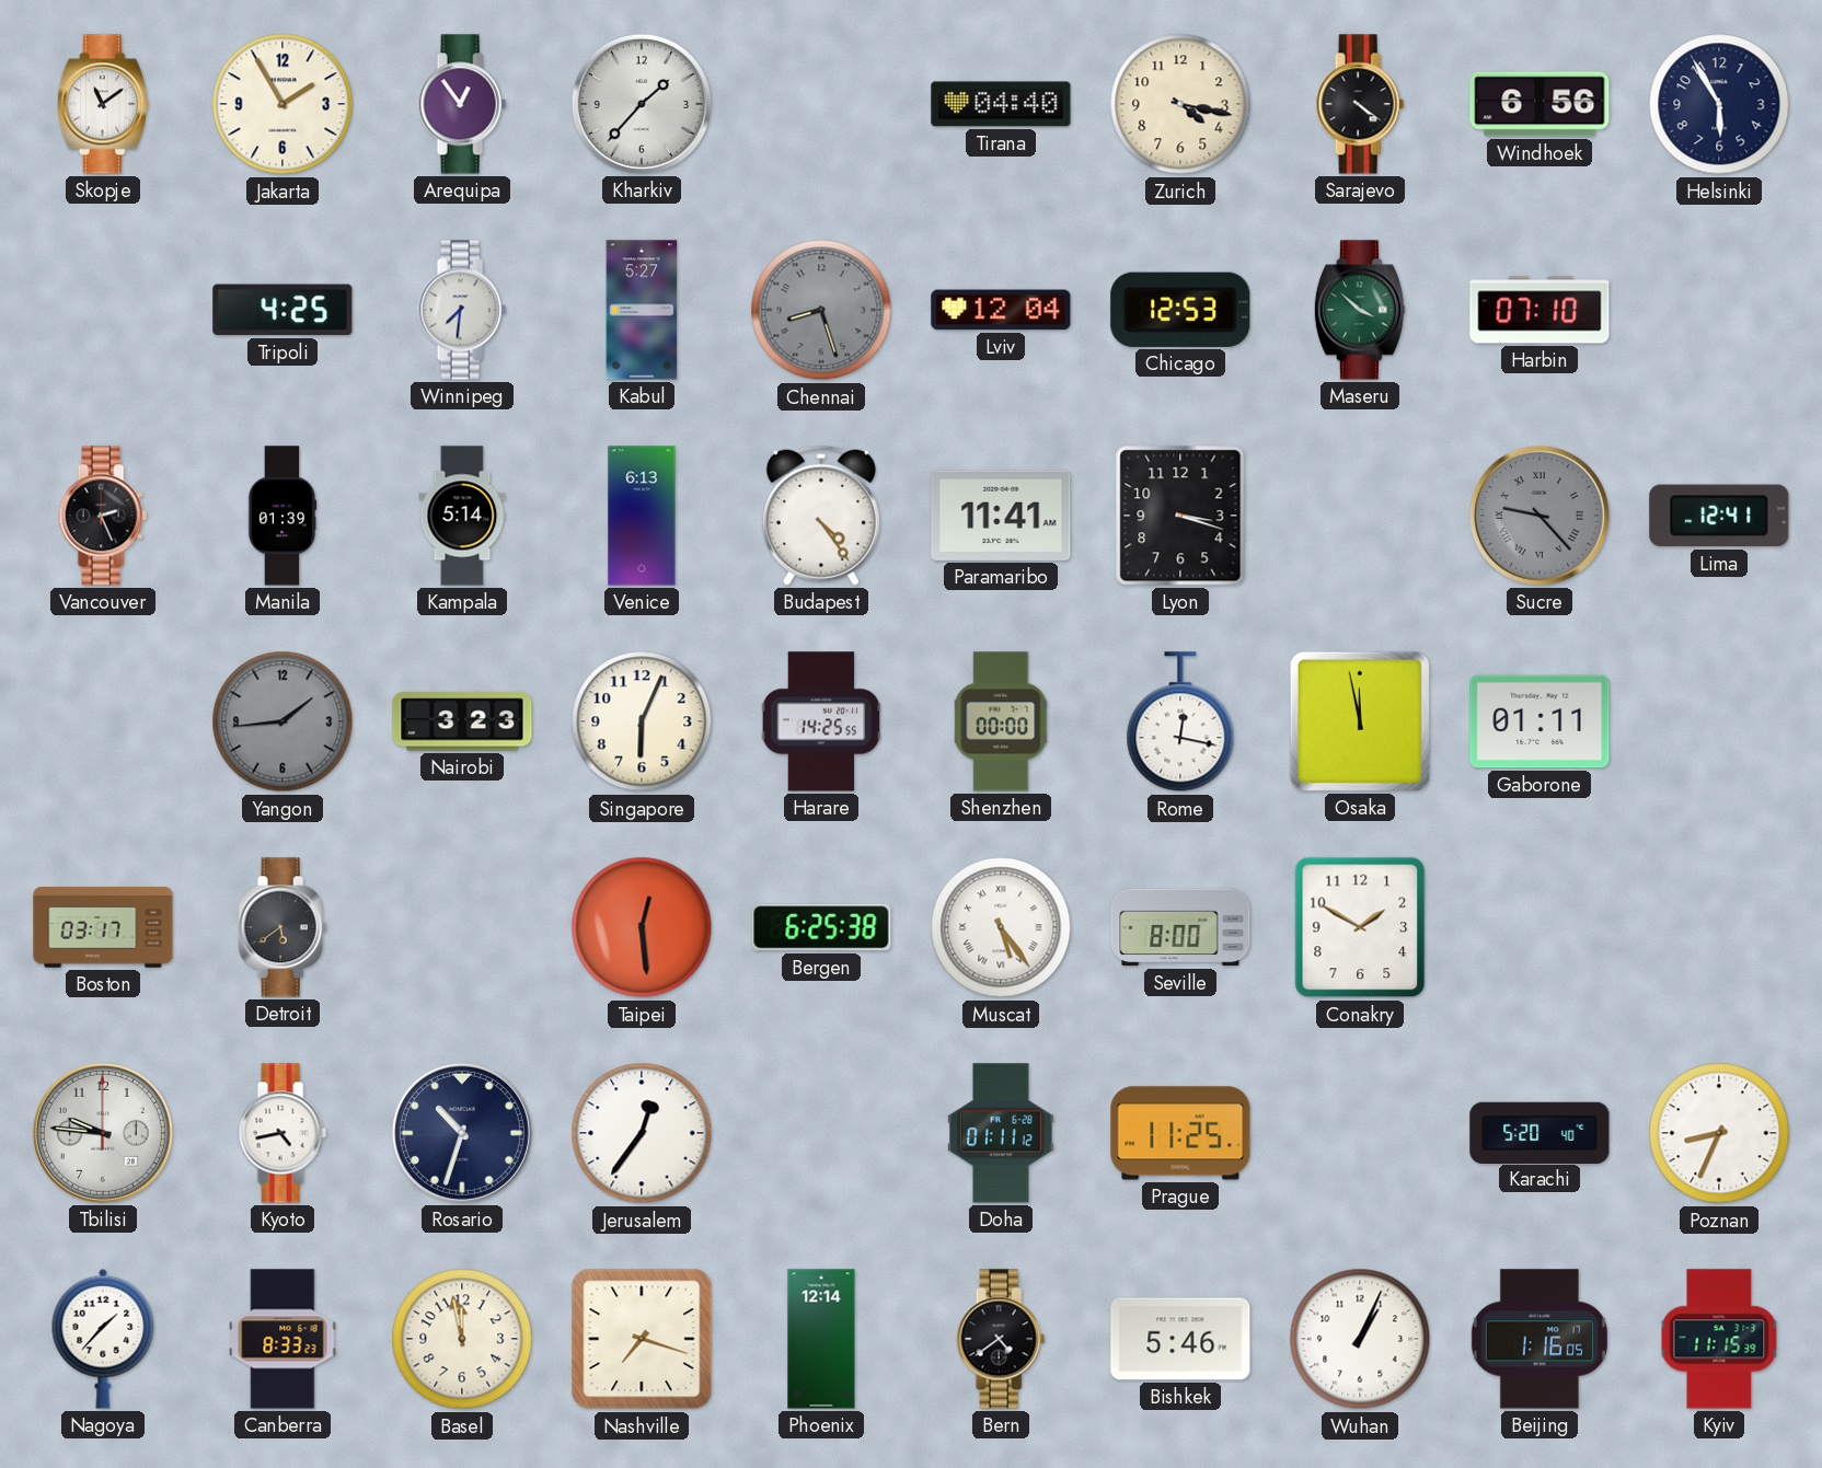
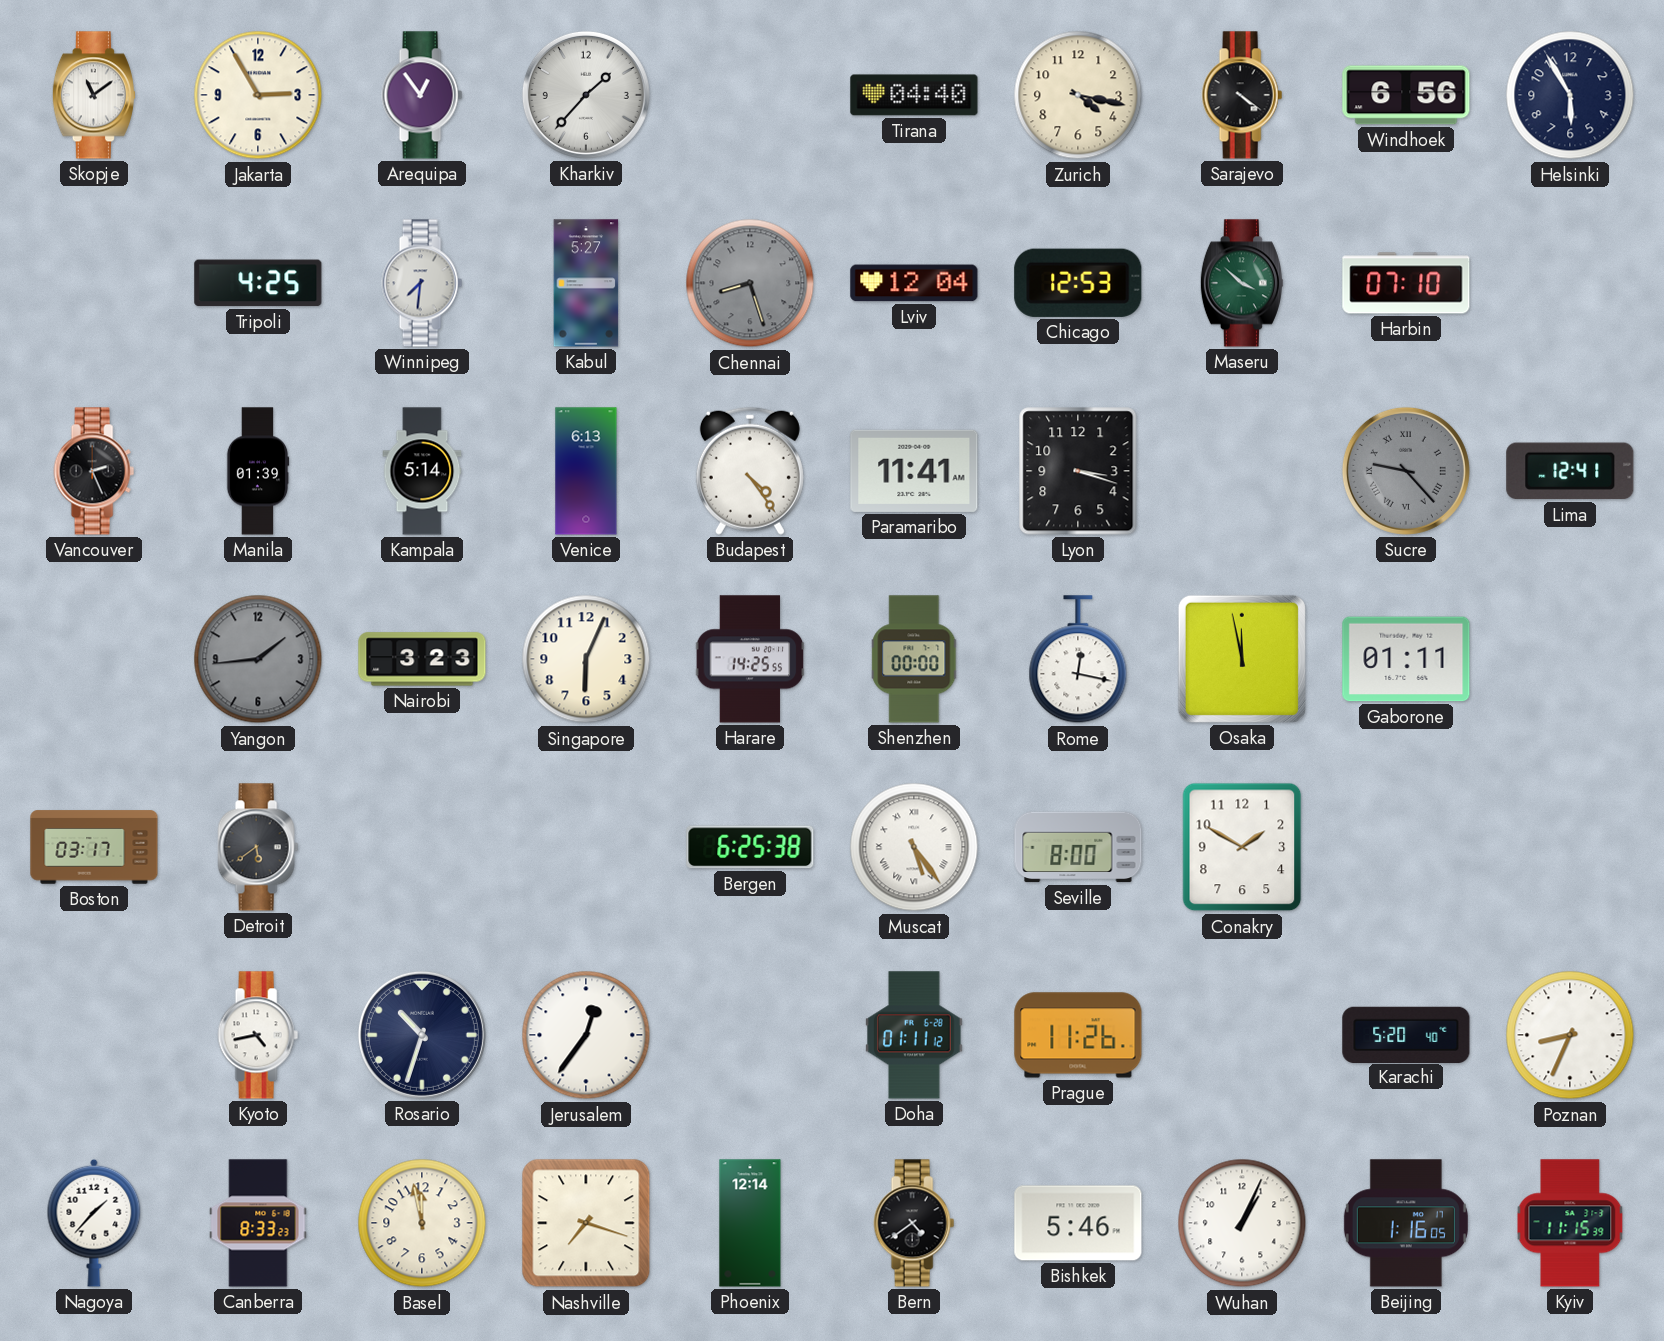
Jakarta: 1:55 -> 2:55
Taipei: 12:29 -> none
Tbilisi: 9:46 -> none
Prague: 11:25 -> 11:26
